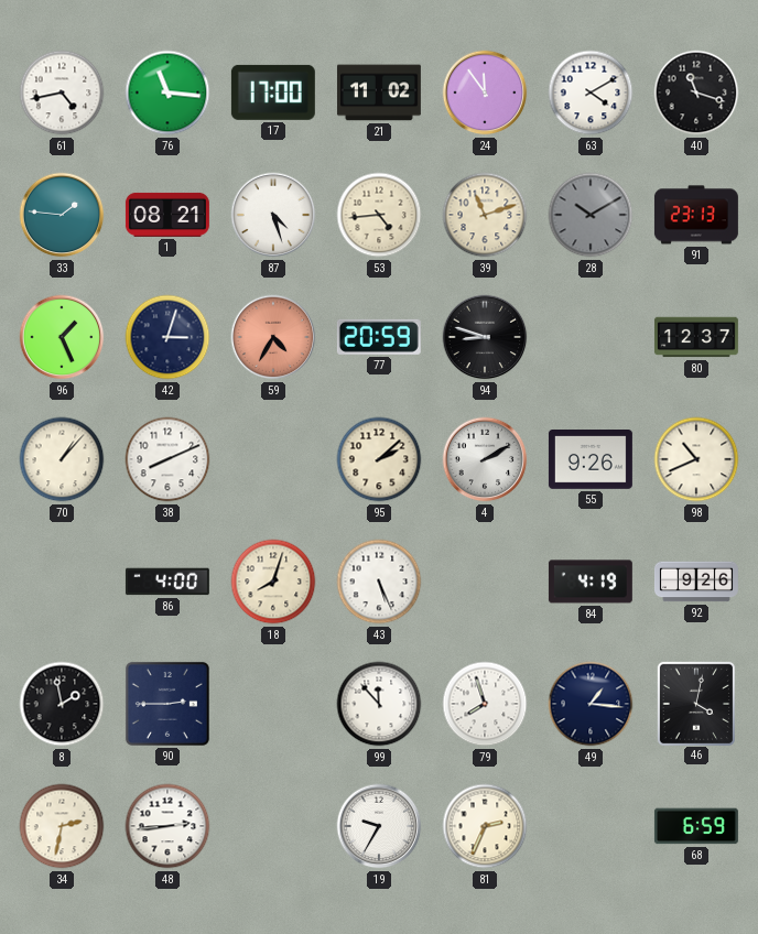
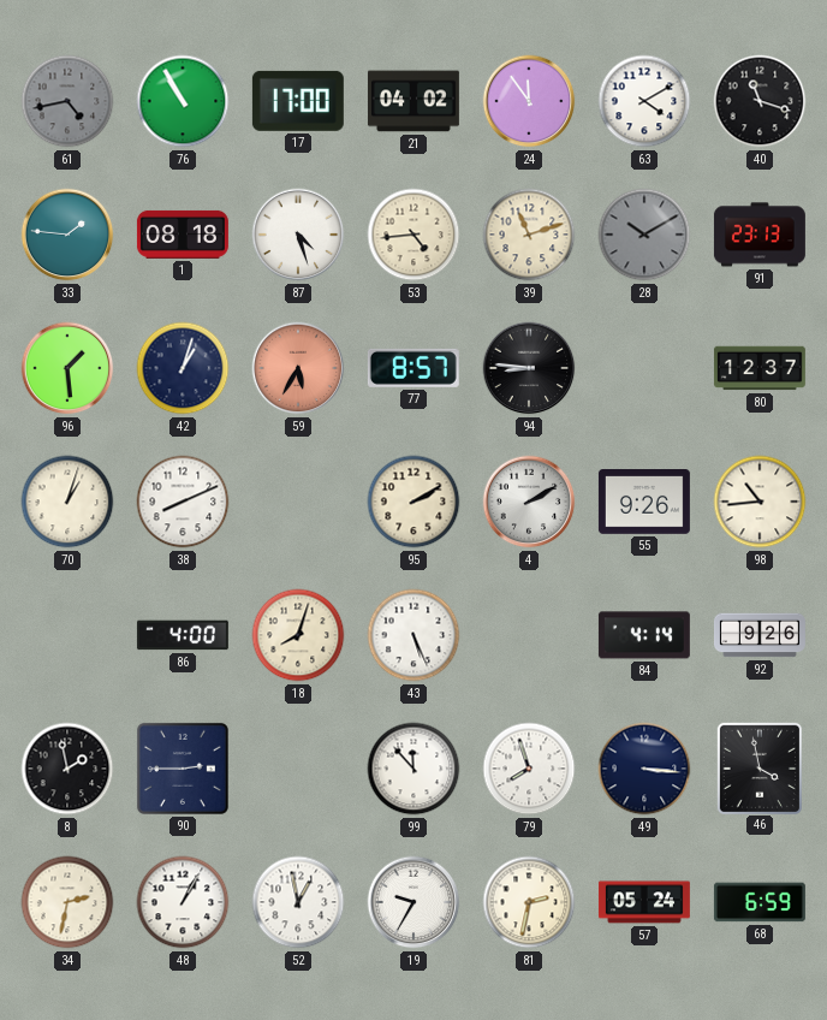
61 dial: white -> grey
76: 11:16 -> 10:55
21: 11:02 -> 04:02
1: 08:21 -> 08:18
96: 1:26 -> 1:29
42: 3:03 -> 1:03
59: 4:35 -> 5:35
77: 20:59 -> 8:57
94: 8:48 -> 8:46
70: 1:07 -> 1:03
95: 2:08 -> 2:10
98: 10:41 -> 10:44
84: 4:19 -> 4:14
49: 1:16 -> 3:16
46: 4:02 -> 3:58
48: 2:44 -> 1:05
52: none -> 12:58
81: 2:34 -> 2:32
57: none -> 05:24
